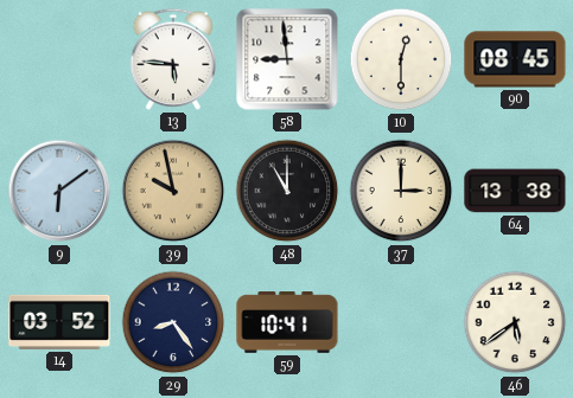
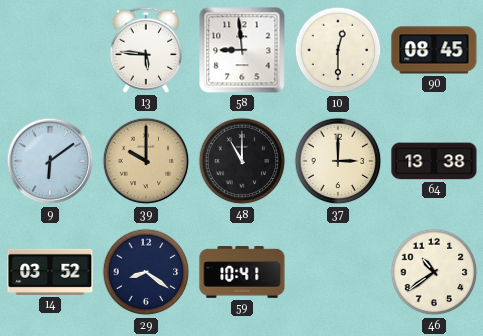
39: 9:58 -> 10:00
29: 8:24 -> 8:21
46: 5:39 -> 10:39
